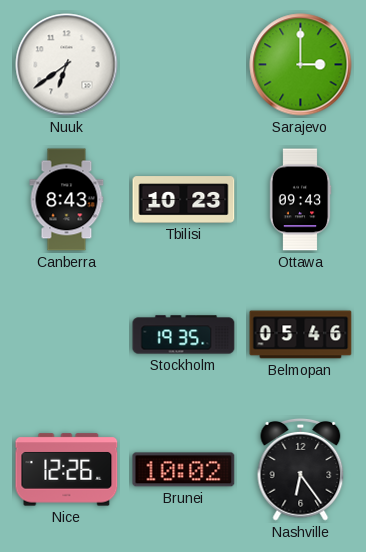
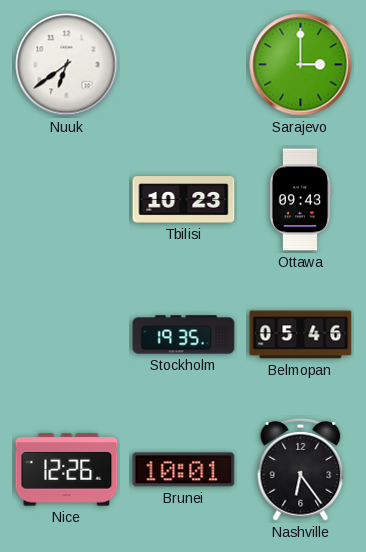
Canberra: 8:43 -> none
Brunei: 10:02 -> 10:01
